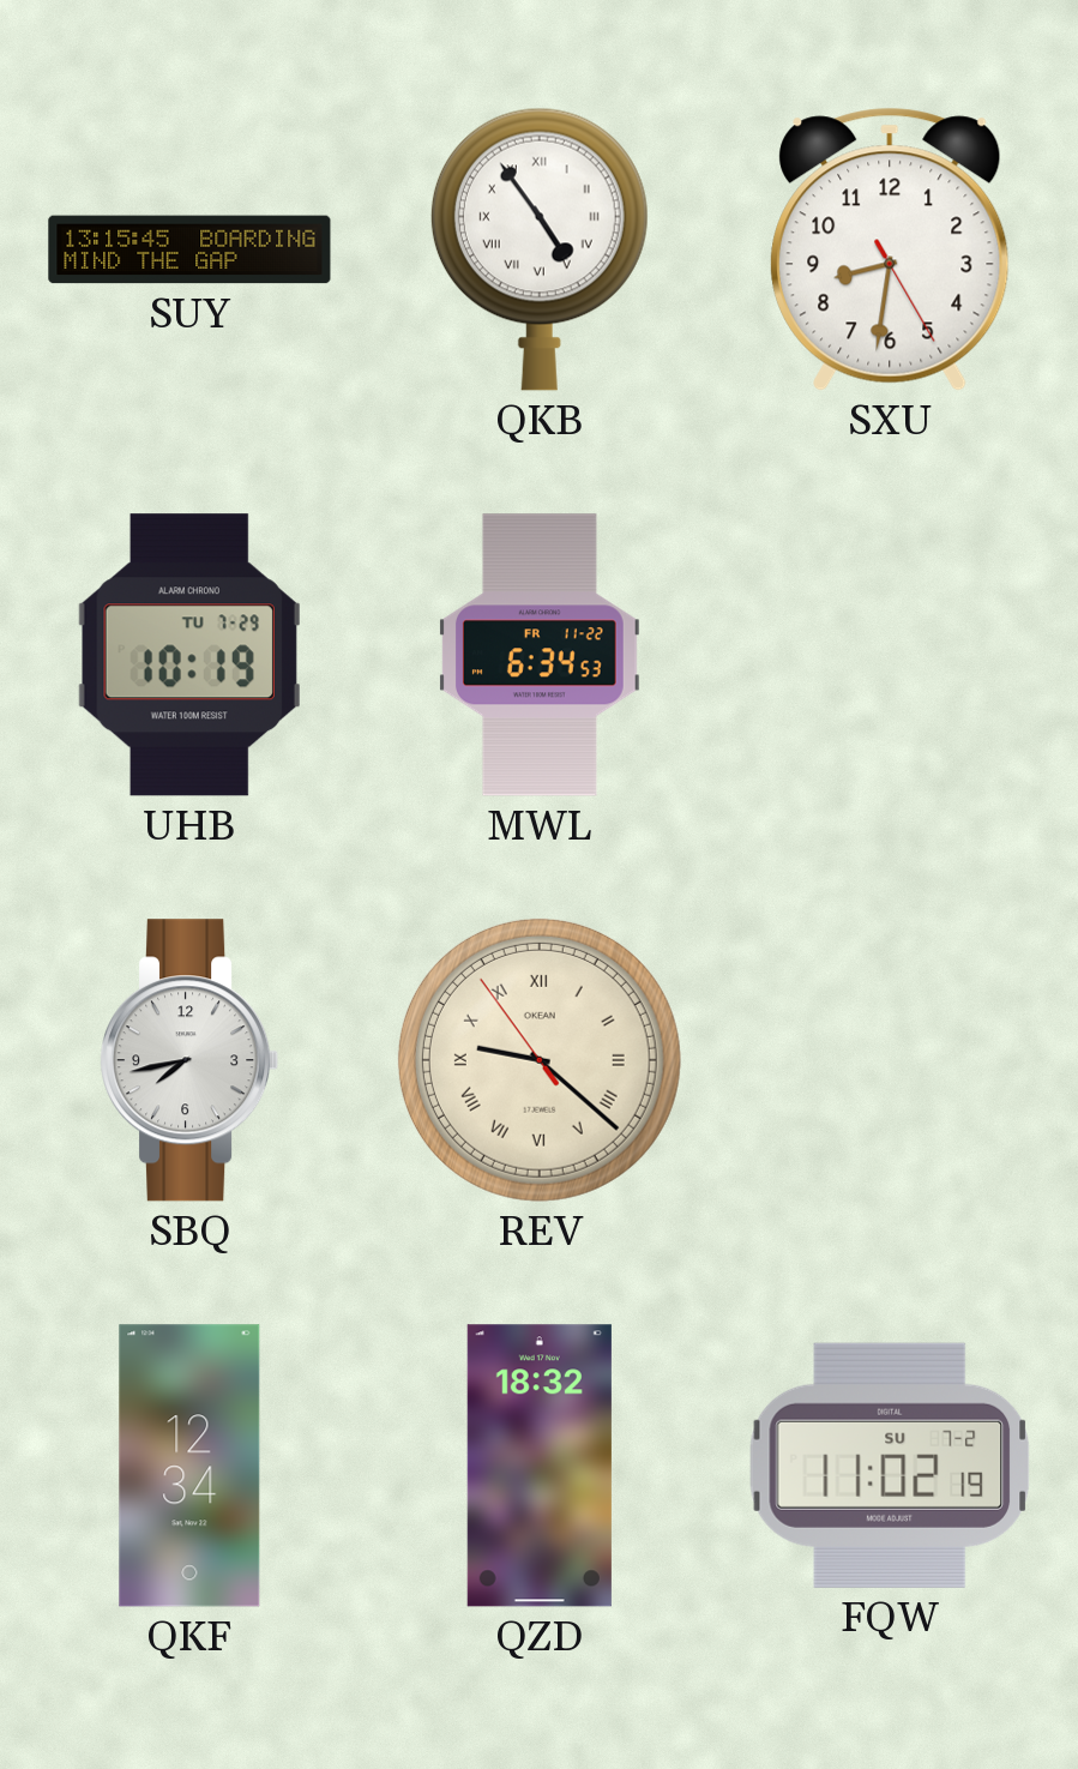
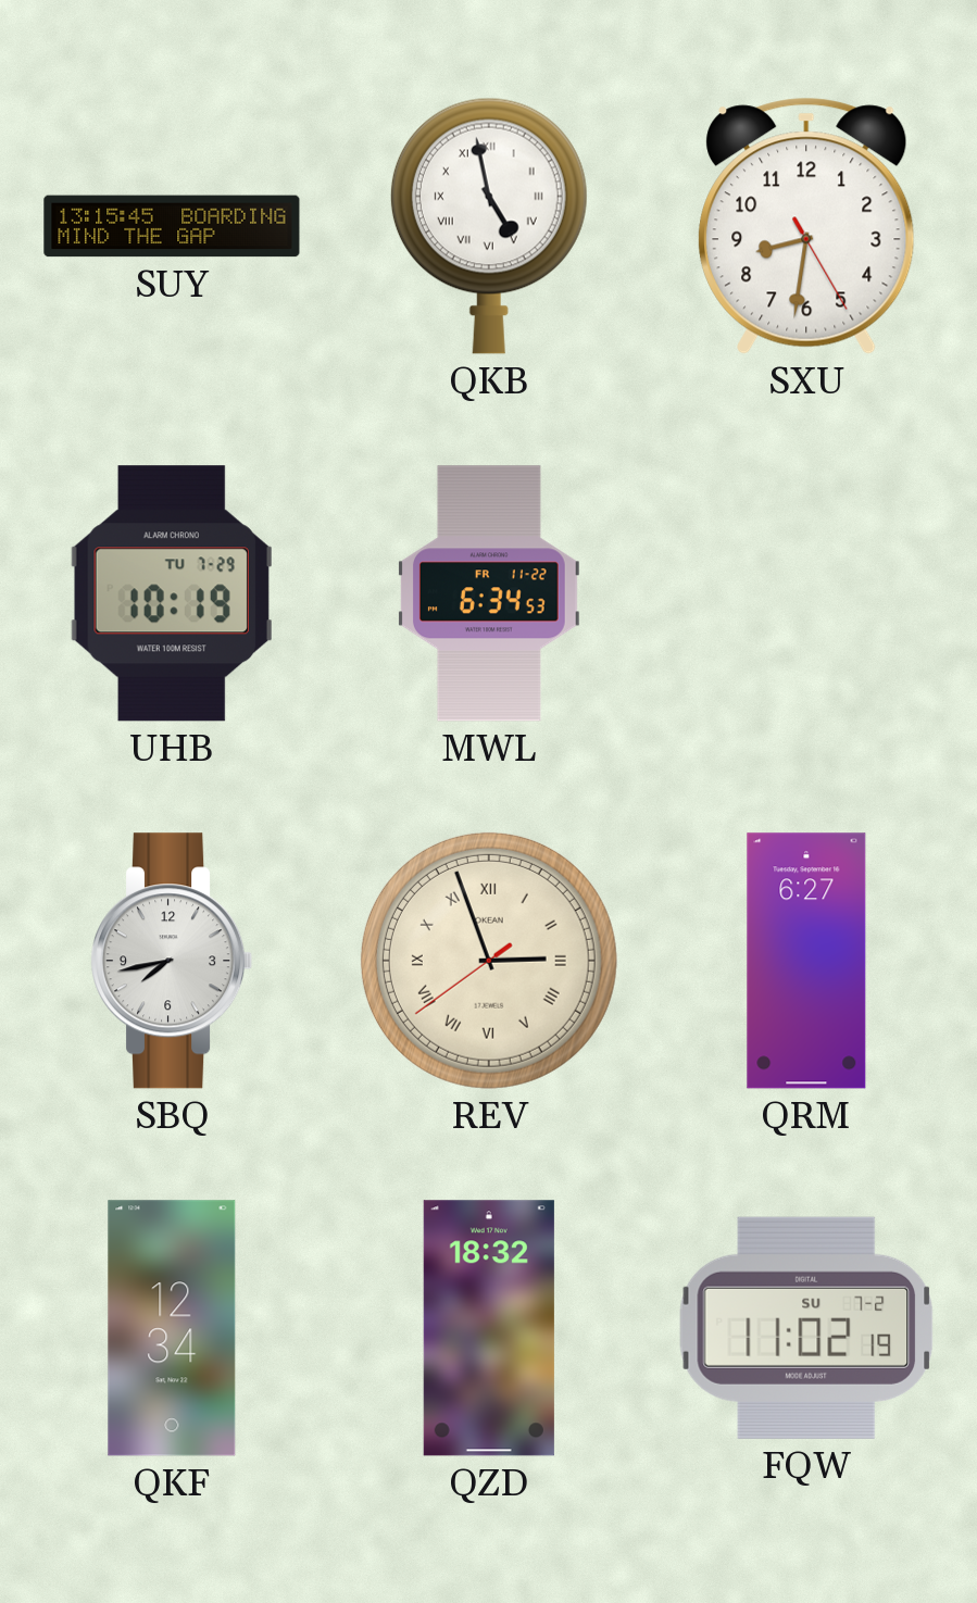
QKB: 4:54 -> 4:58
REV: 9:21 -> 2:56
QRM: none -> 6:27
